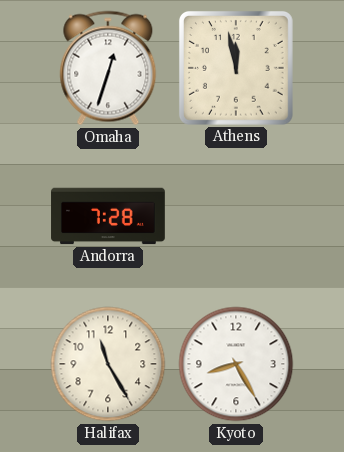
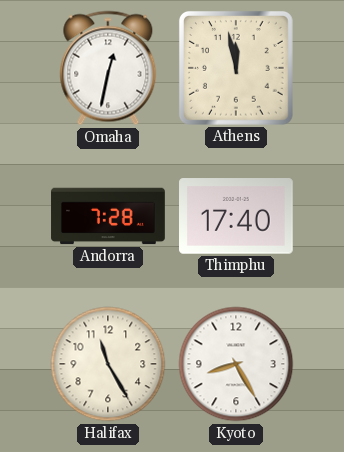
Omaha: 12:33 -> 12:32
Thimphu: none -> 17:40
